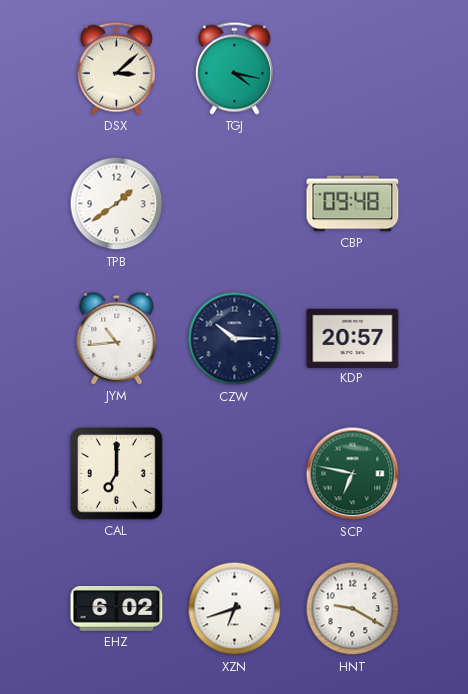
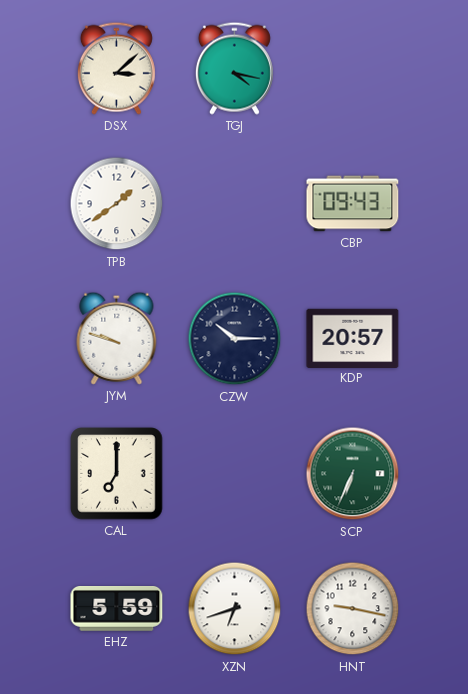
CBP: 09:48 -> 09:43
JYM: 10:44 -> 9:48
SCP: 6:47 -> 6:34
EHZ: 6:02 -> 5:59
HNT: 9:20 -> 9:17
